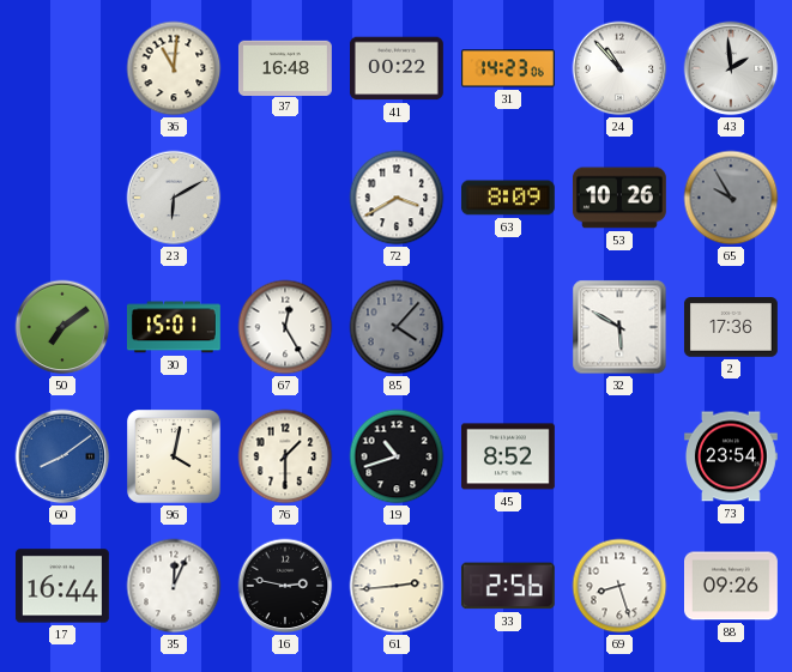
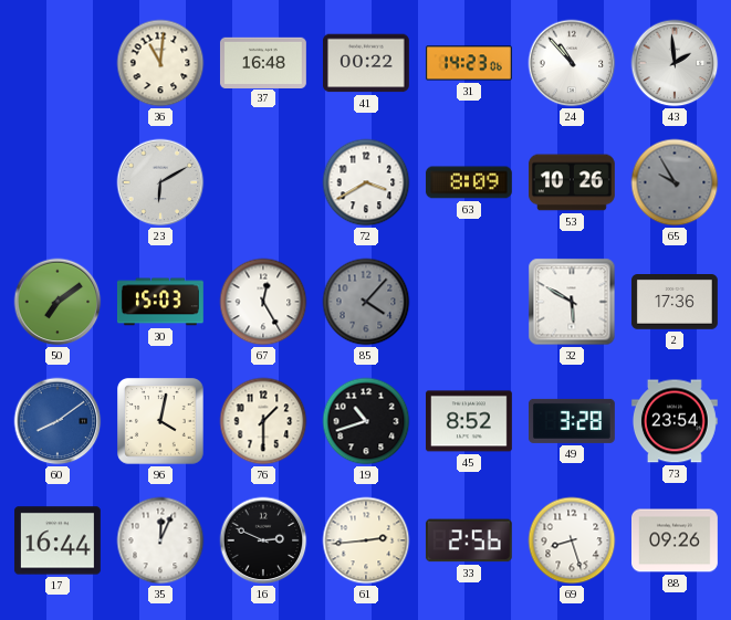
30: 15:01 -> 15:03
49: none -> 3:28
16: 2:47 -> 2:49
